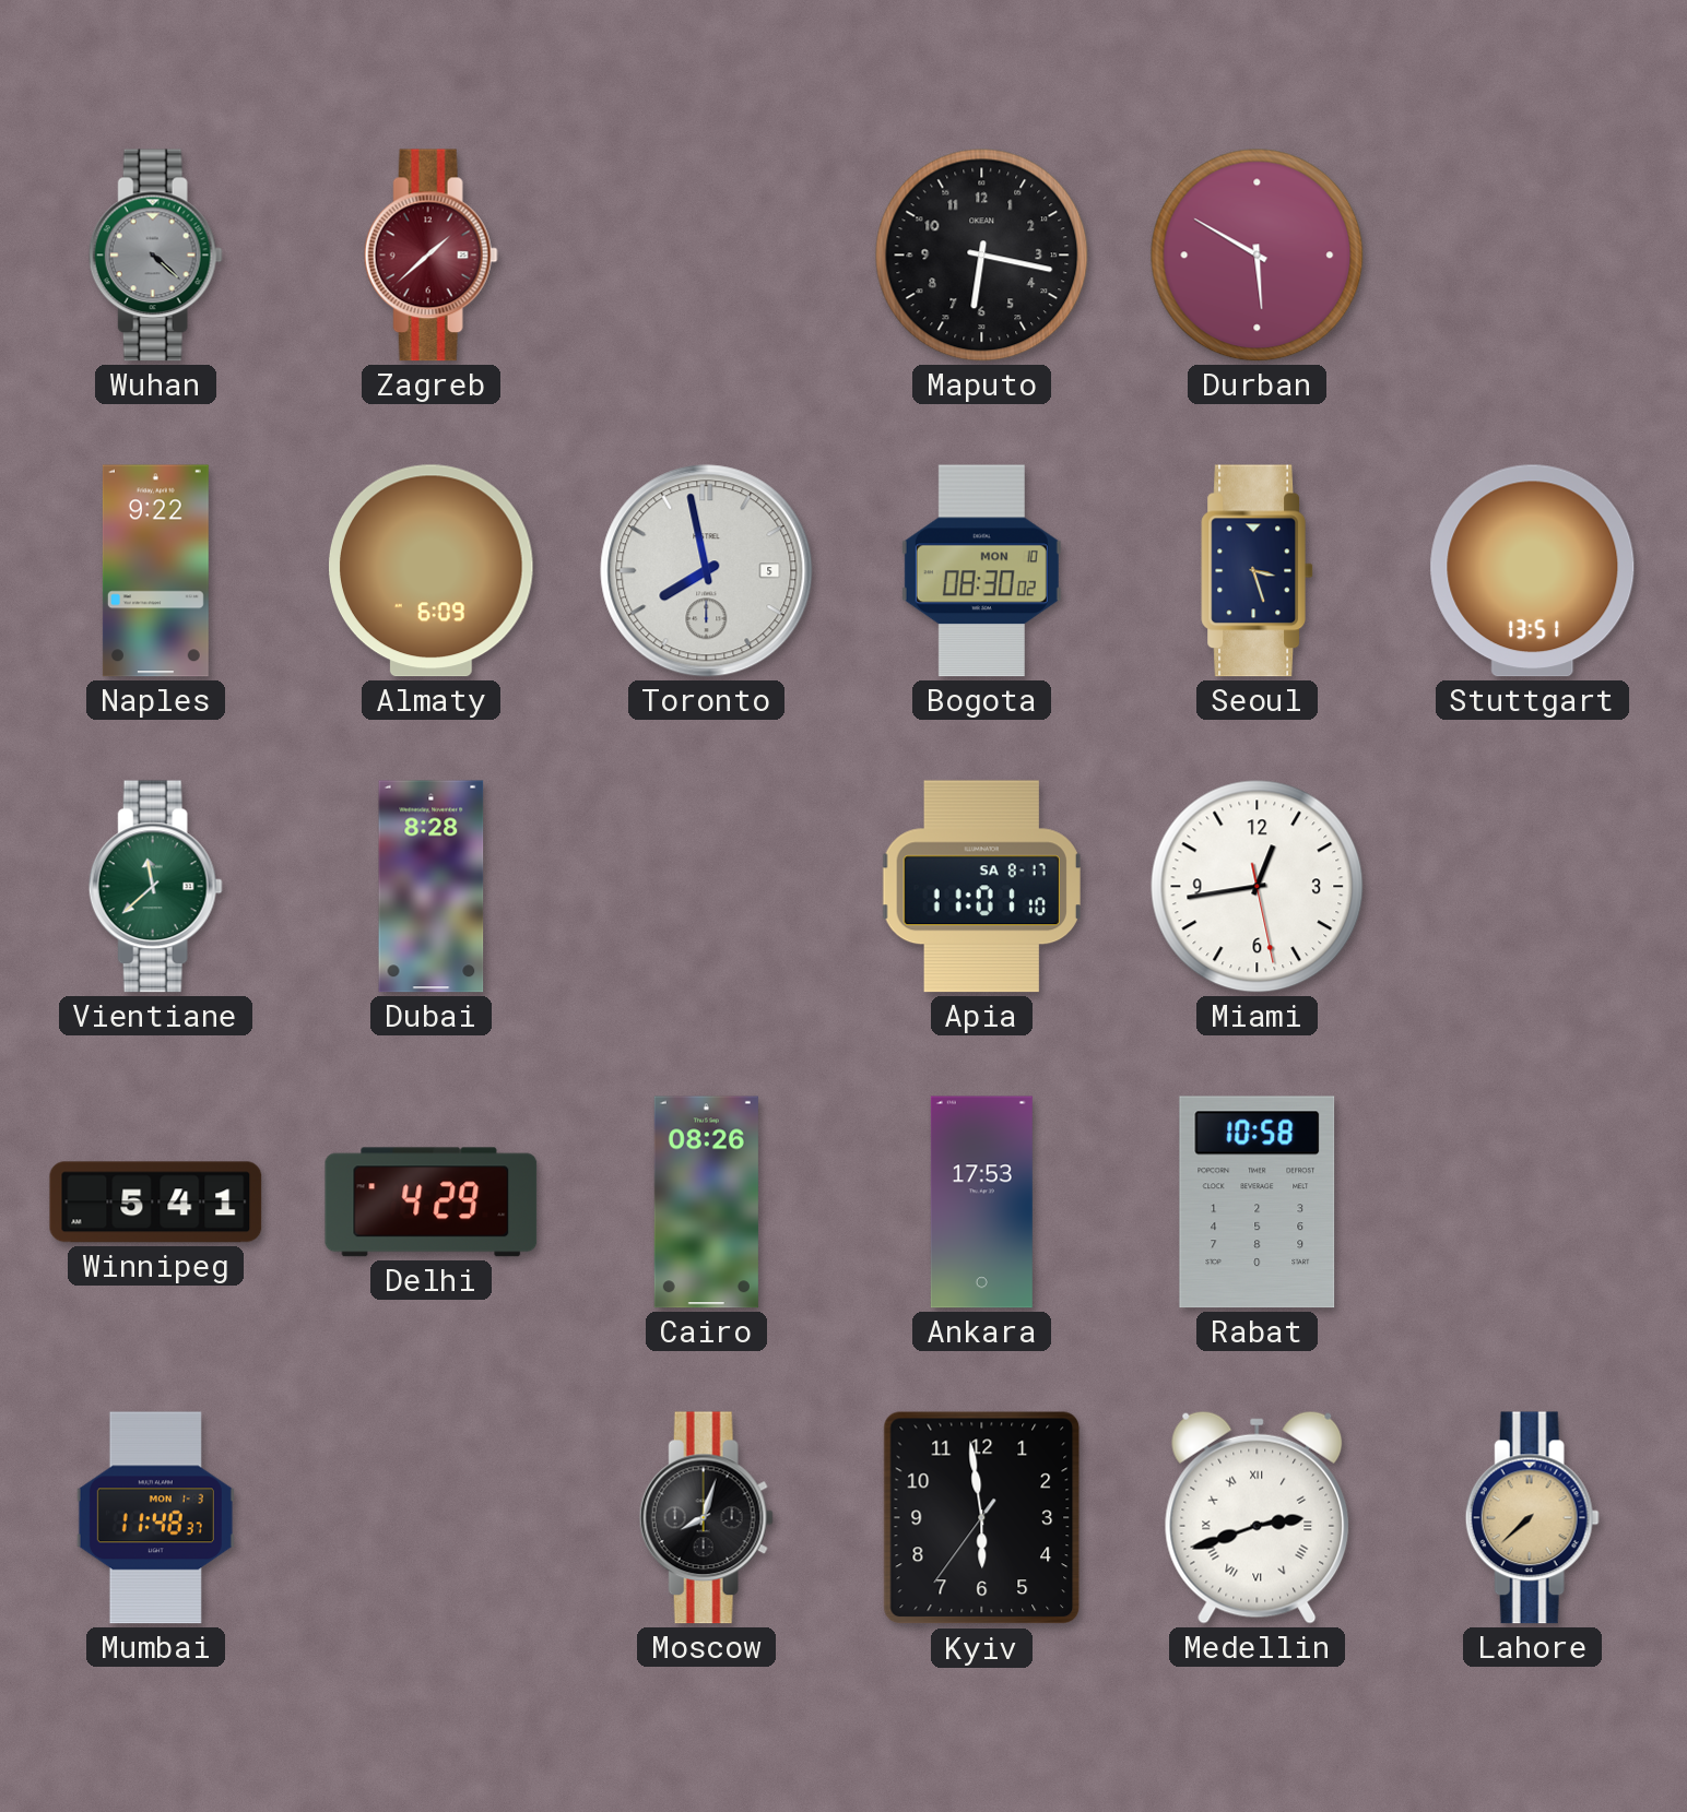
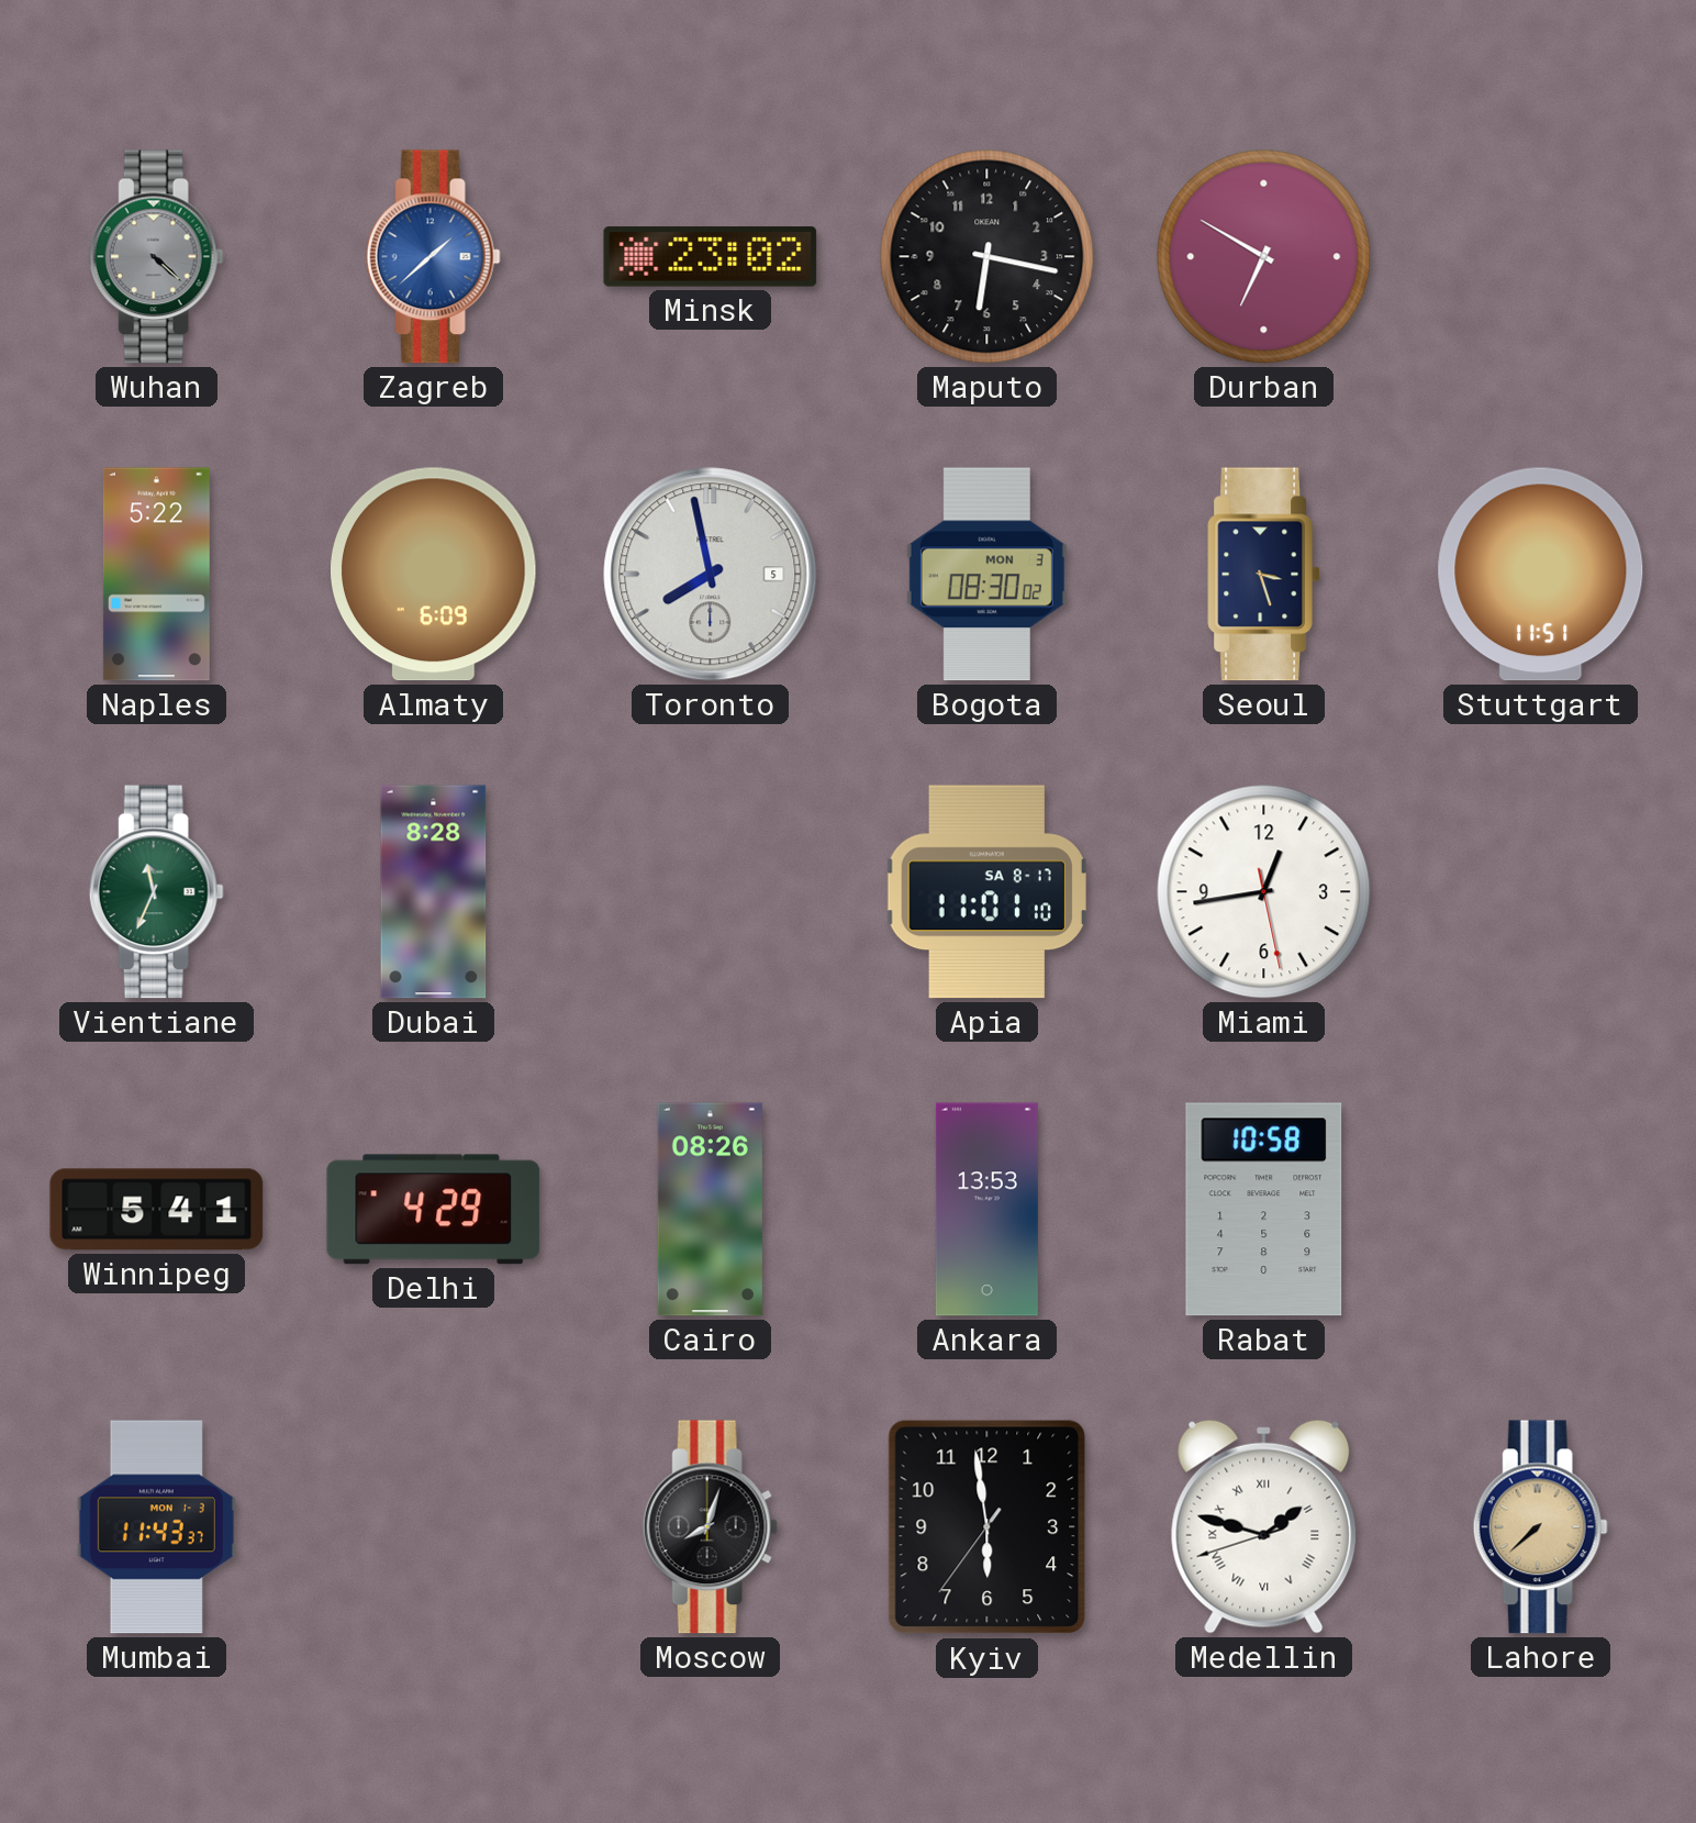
Zagreb dial: burgundy -> blue
Minsk: none -> 23:02
Durban: 5:50 -> 6:50
Naples: 9:22 -> 5:22
Bogota date: MON 10 -> MON 3
Stuttgart: 13:51 -> 11:51
Vientiane: 11:38 -> 11:34
Ankara: 17:53 -> 13:53
Mumbai: 11:48 -> 11:43
Medellin: 2:41 -> 1:47
